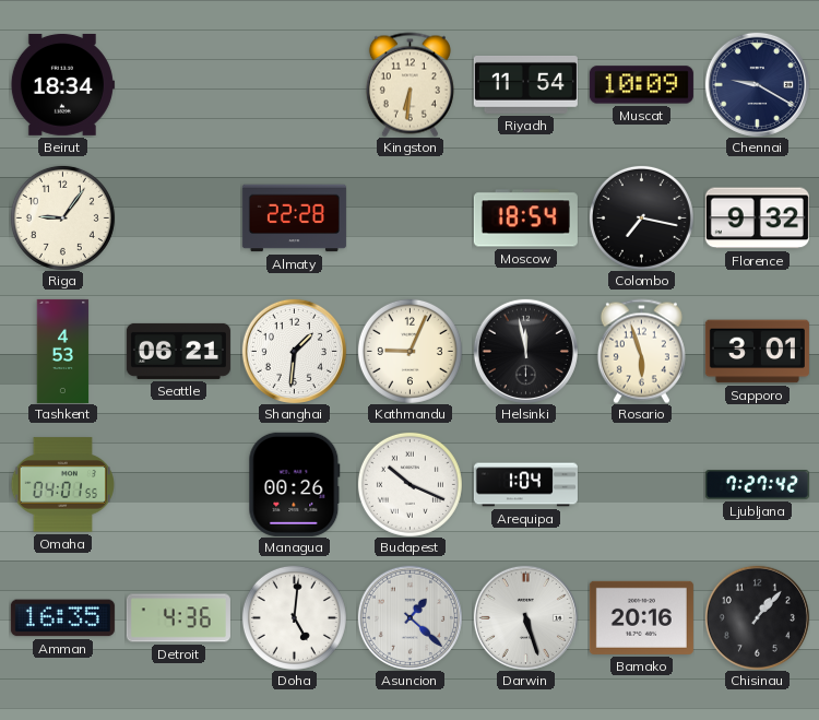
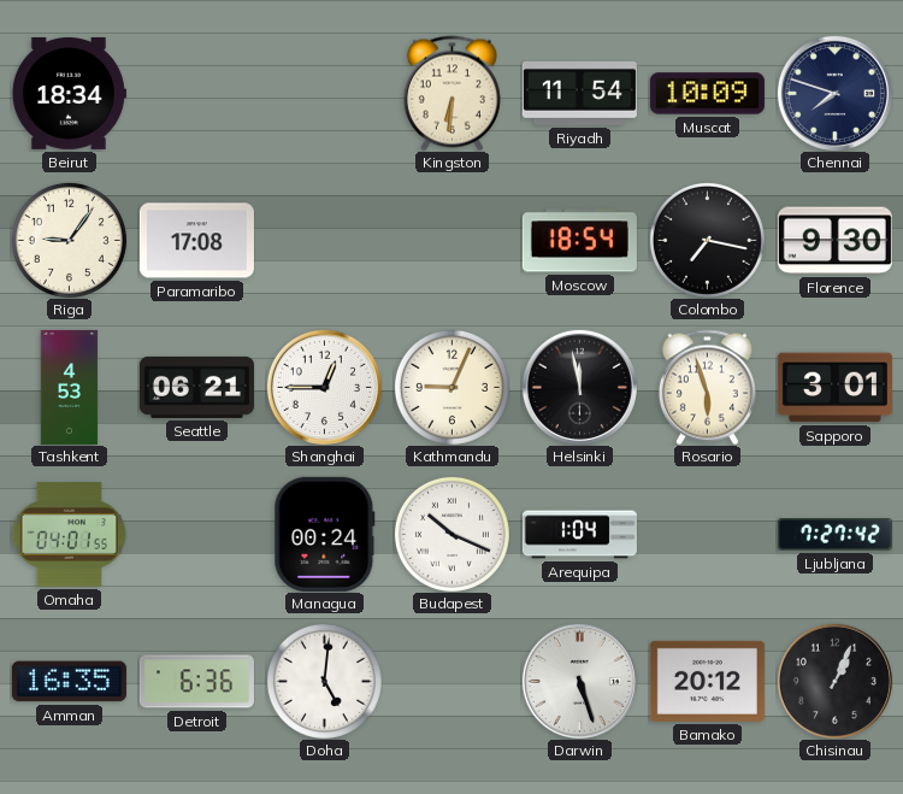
Chennai: 9:20 -> 7:48
Paramaribo: none -> 17:08
Almaty: 22:28 -> none
Florence: 9:32 -> 9:30
Shanghai: 1:31 -> 12:45
Managua: 00:26 -> 00:24
Detroit: 4:36 -> 6:36
Asuncion: 1:22 -> none
Bamako: 20:16 -> 20:12
Chisinau: 1:07 -> 1:04
